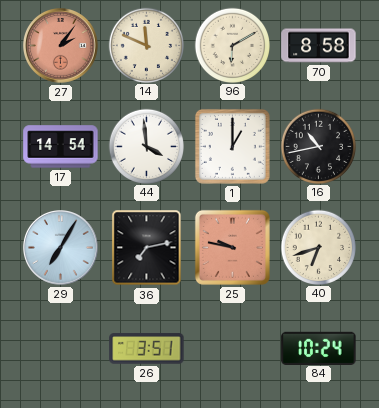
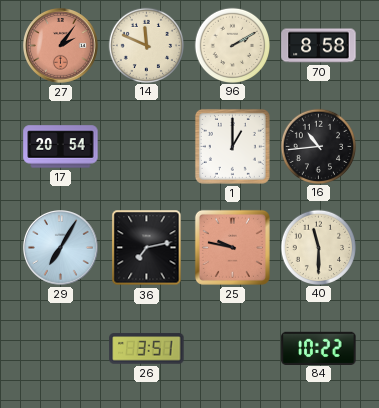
96: 6:10 -> 2:10
17: 14:54 -> 20:54
44: 3:59 -> none
16: 10:43 -> 10:44
40: 6:42 -> 11:30
84: 10:24 -> 10:22
